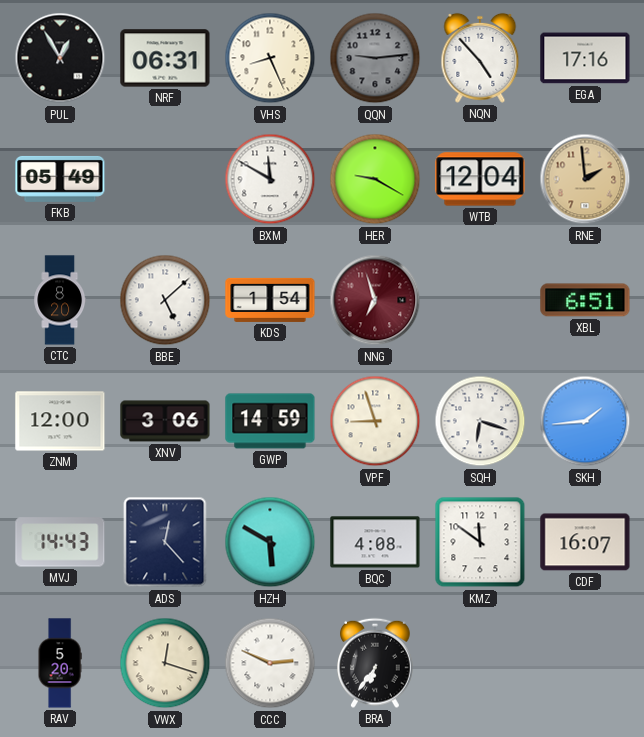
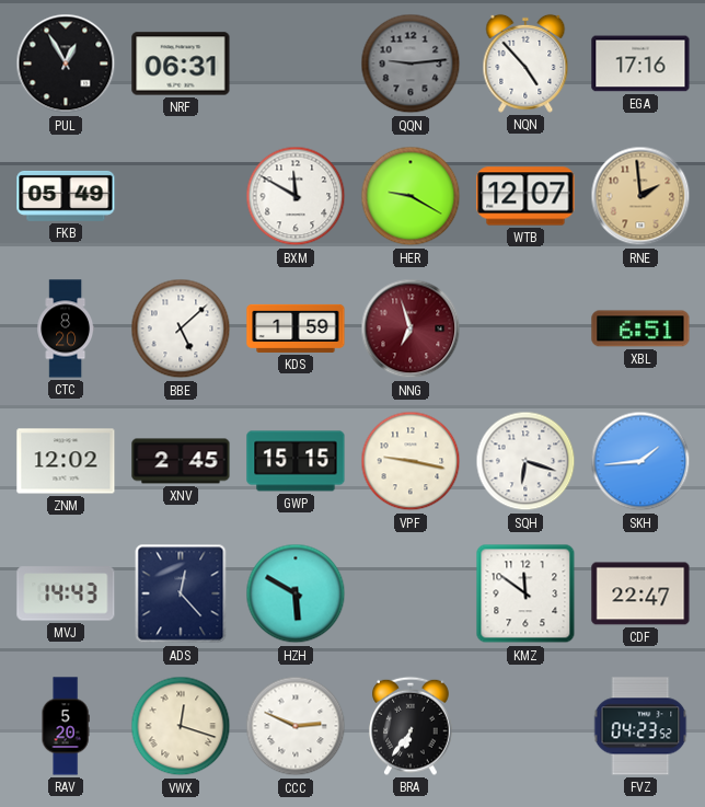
VHS: 8:26 -> none
WTB: 12:04 -> 12:07
KDS: 1:54 -> 1:59
ZNM: 12:00 -> 12:02
XNV: 3:06 -> 2:45
GWP: 14:59 -> 15:15
VPF: 8:57 -> 9:17
BQC: 4:08 -> none
CDF: 16:07 -> 22:47
FVZ: none -> 04:23
